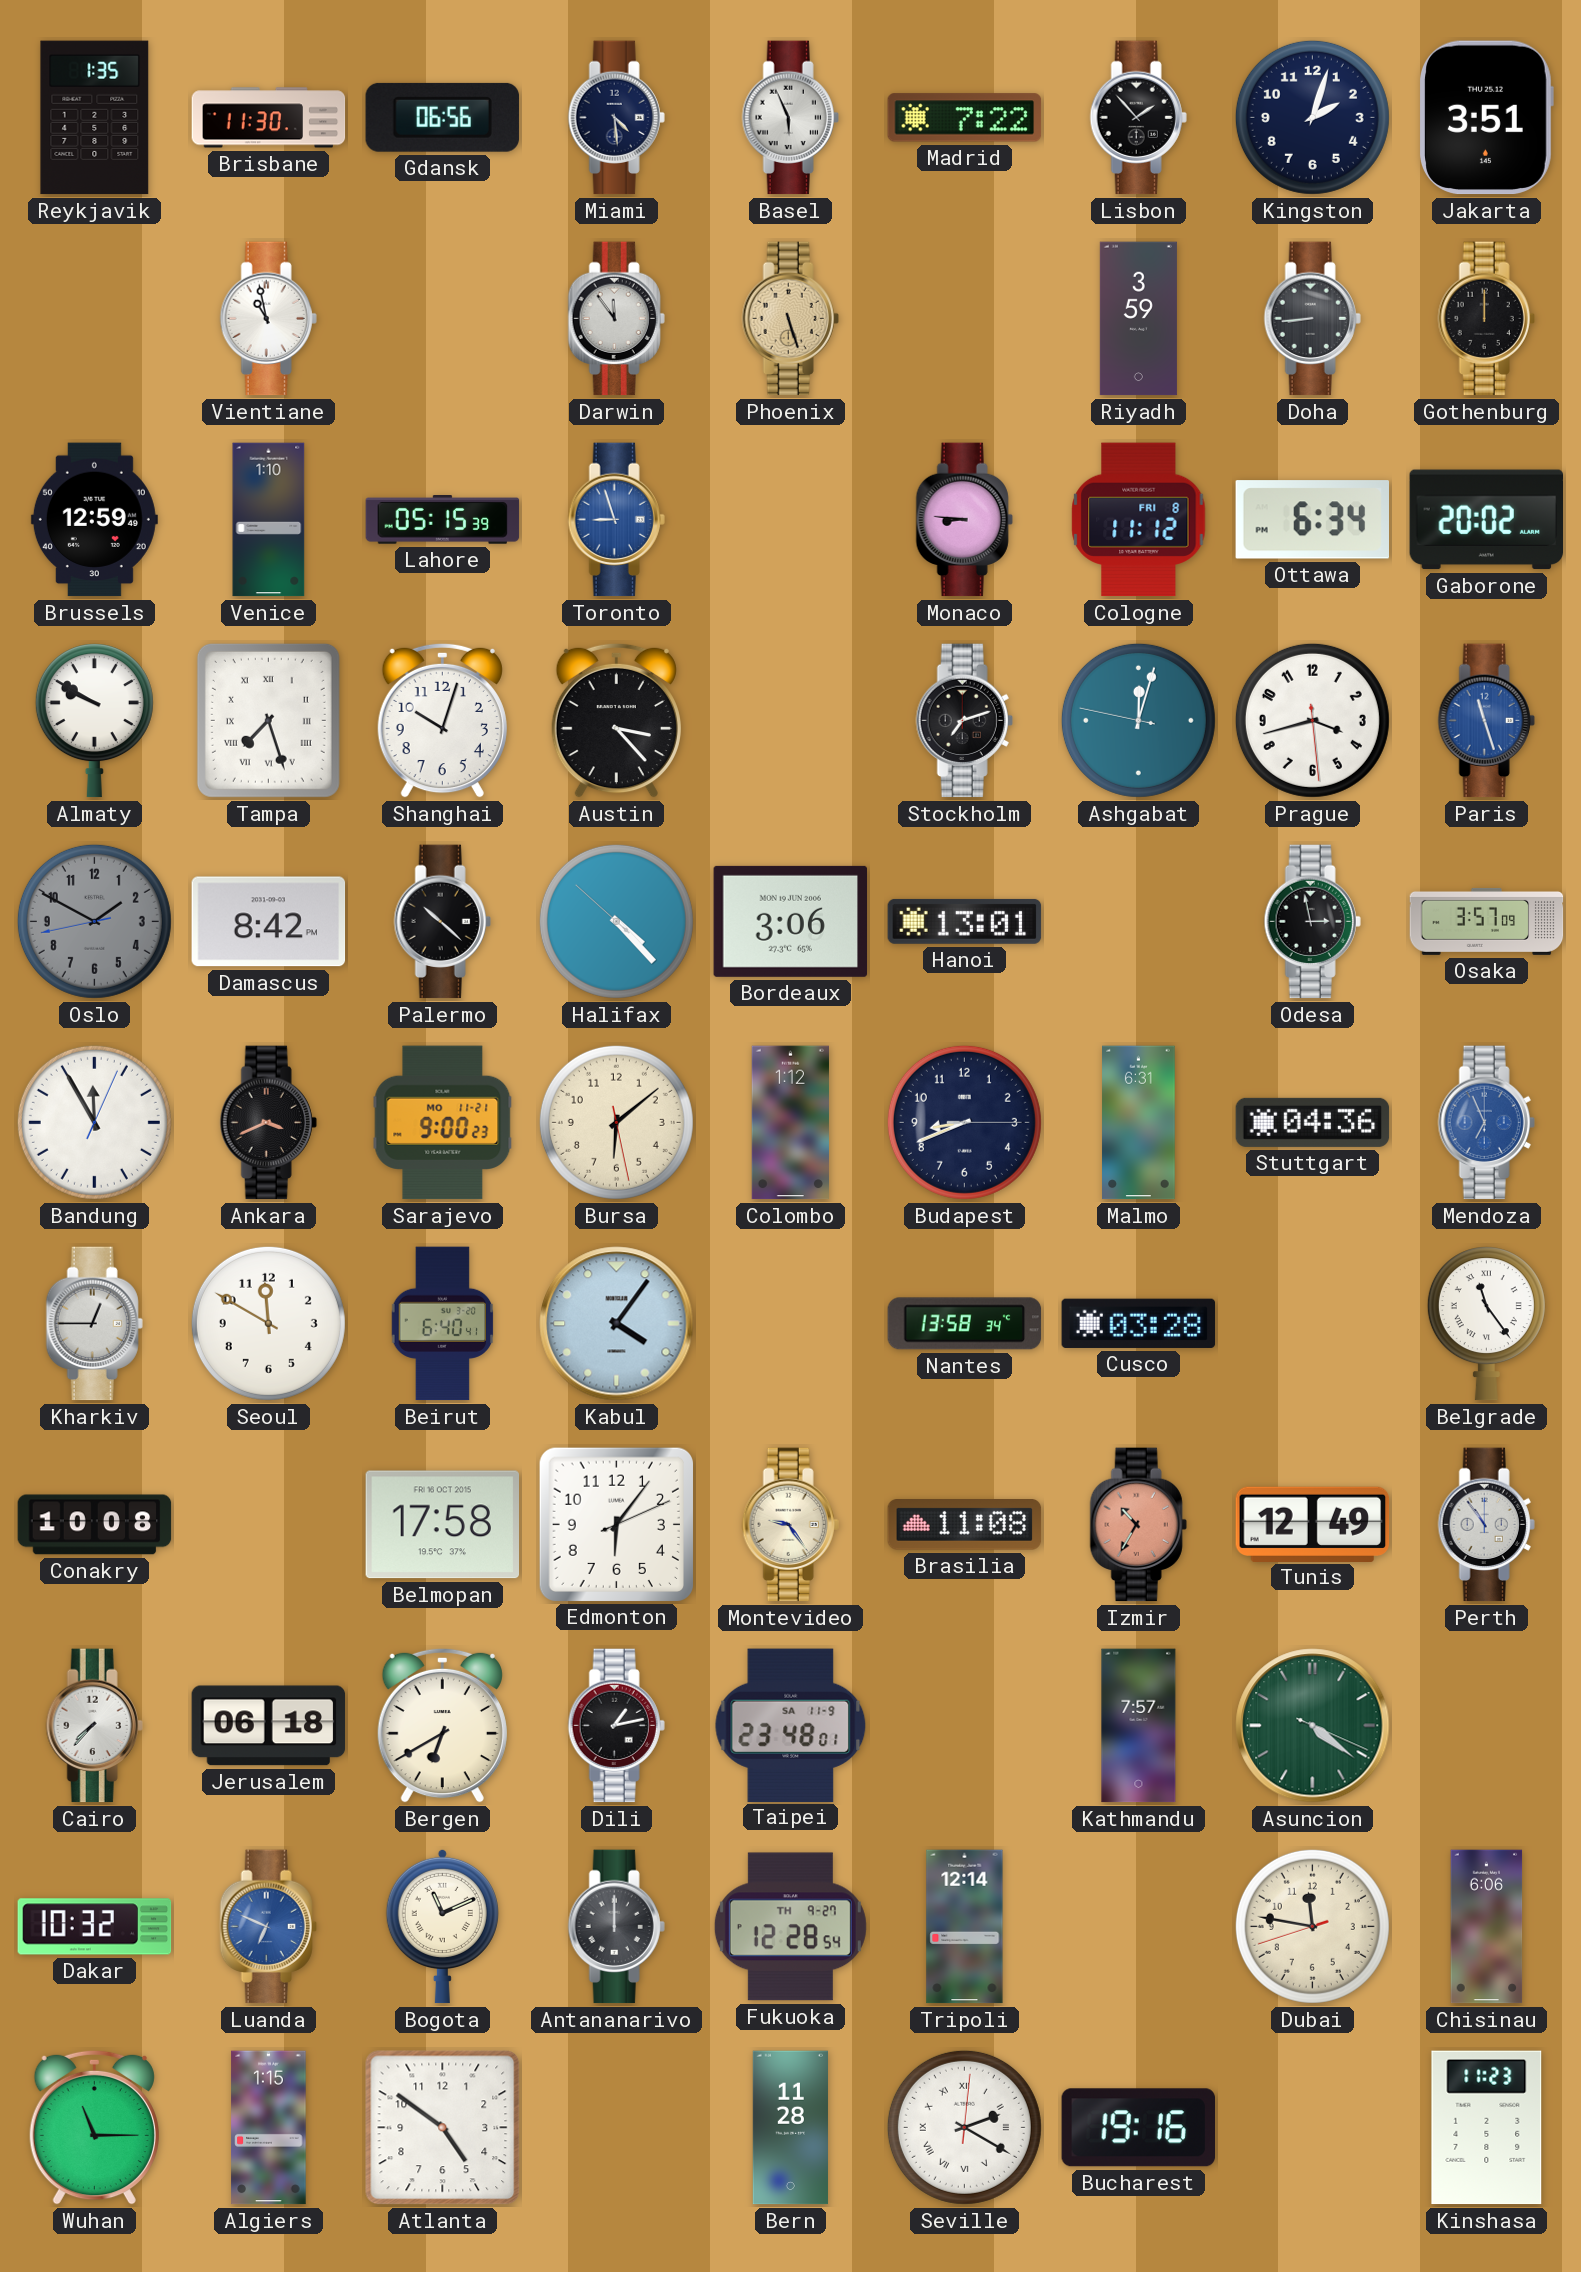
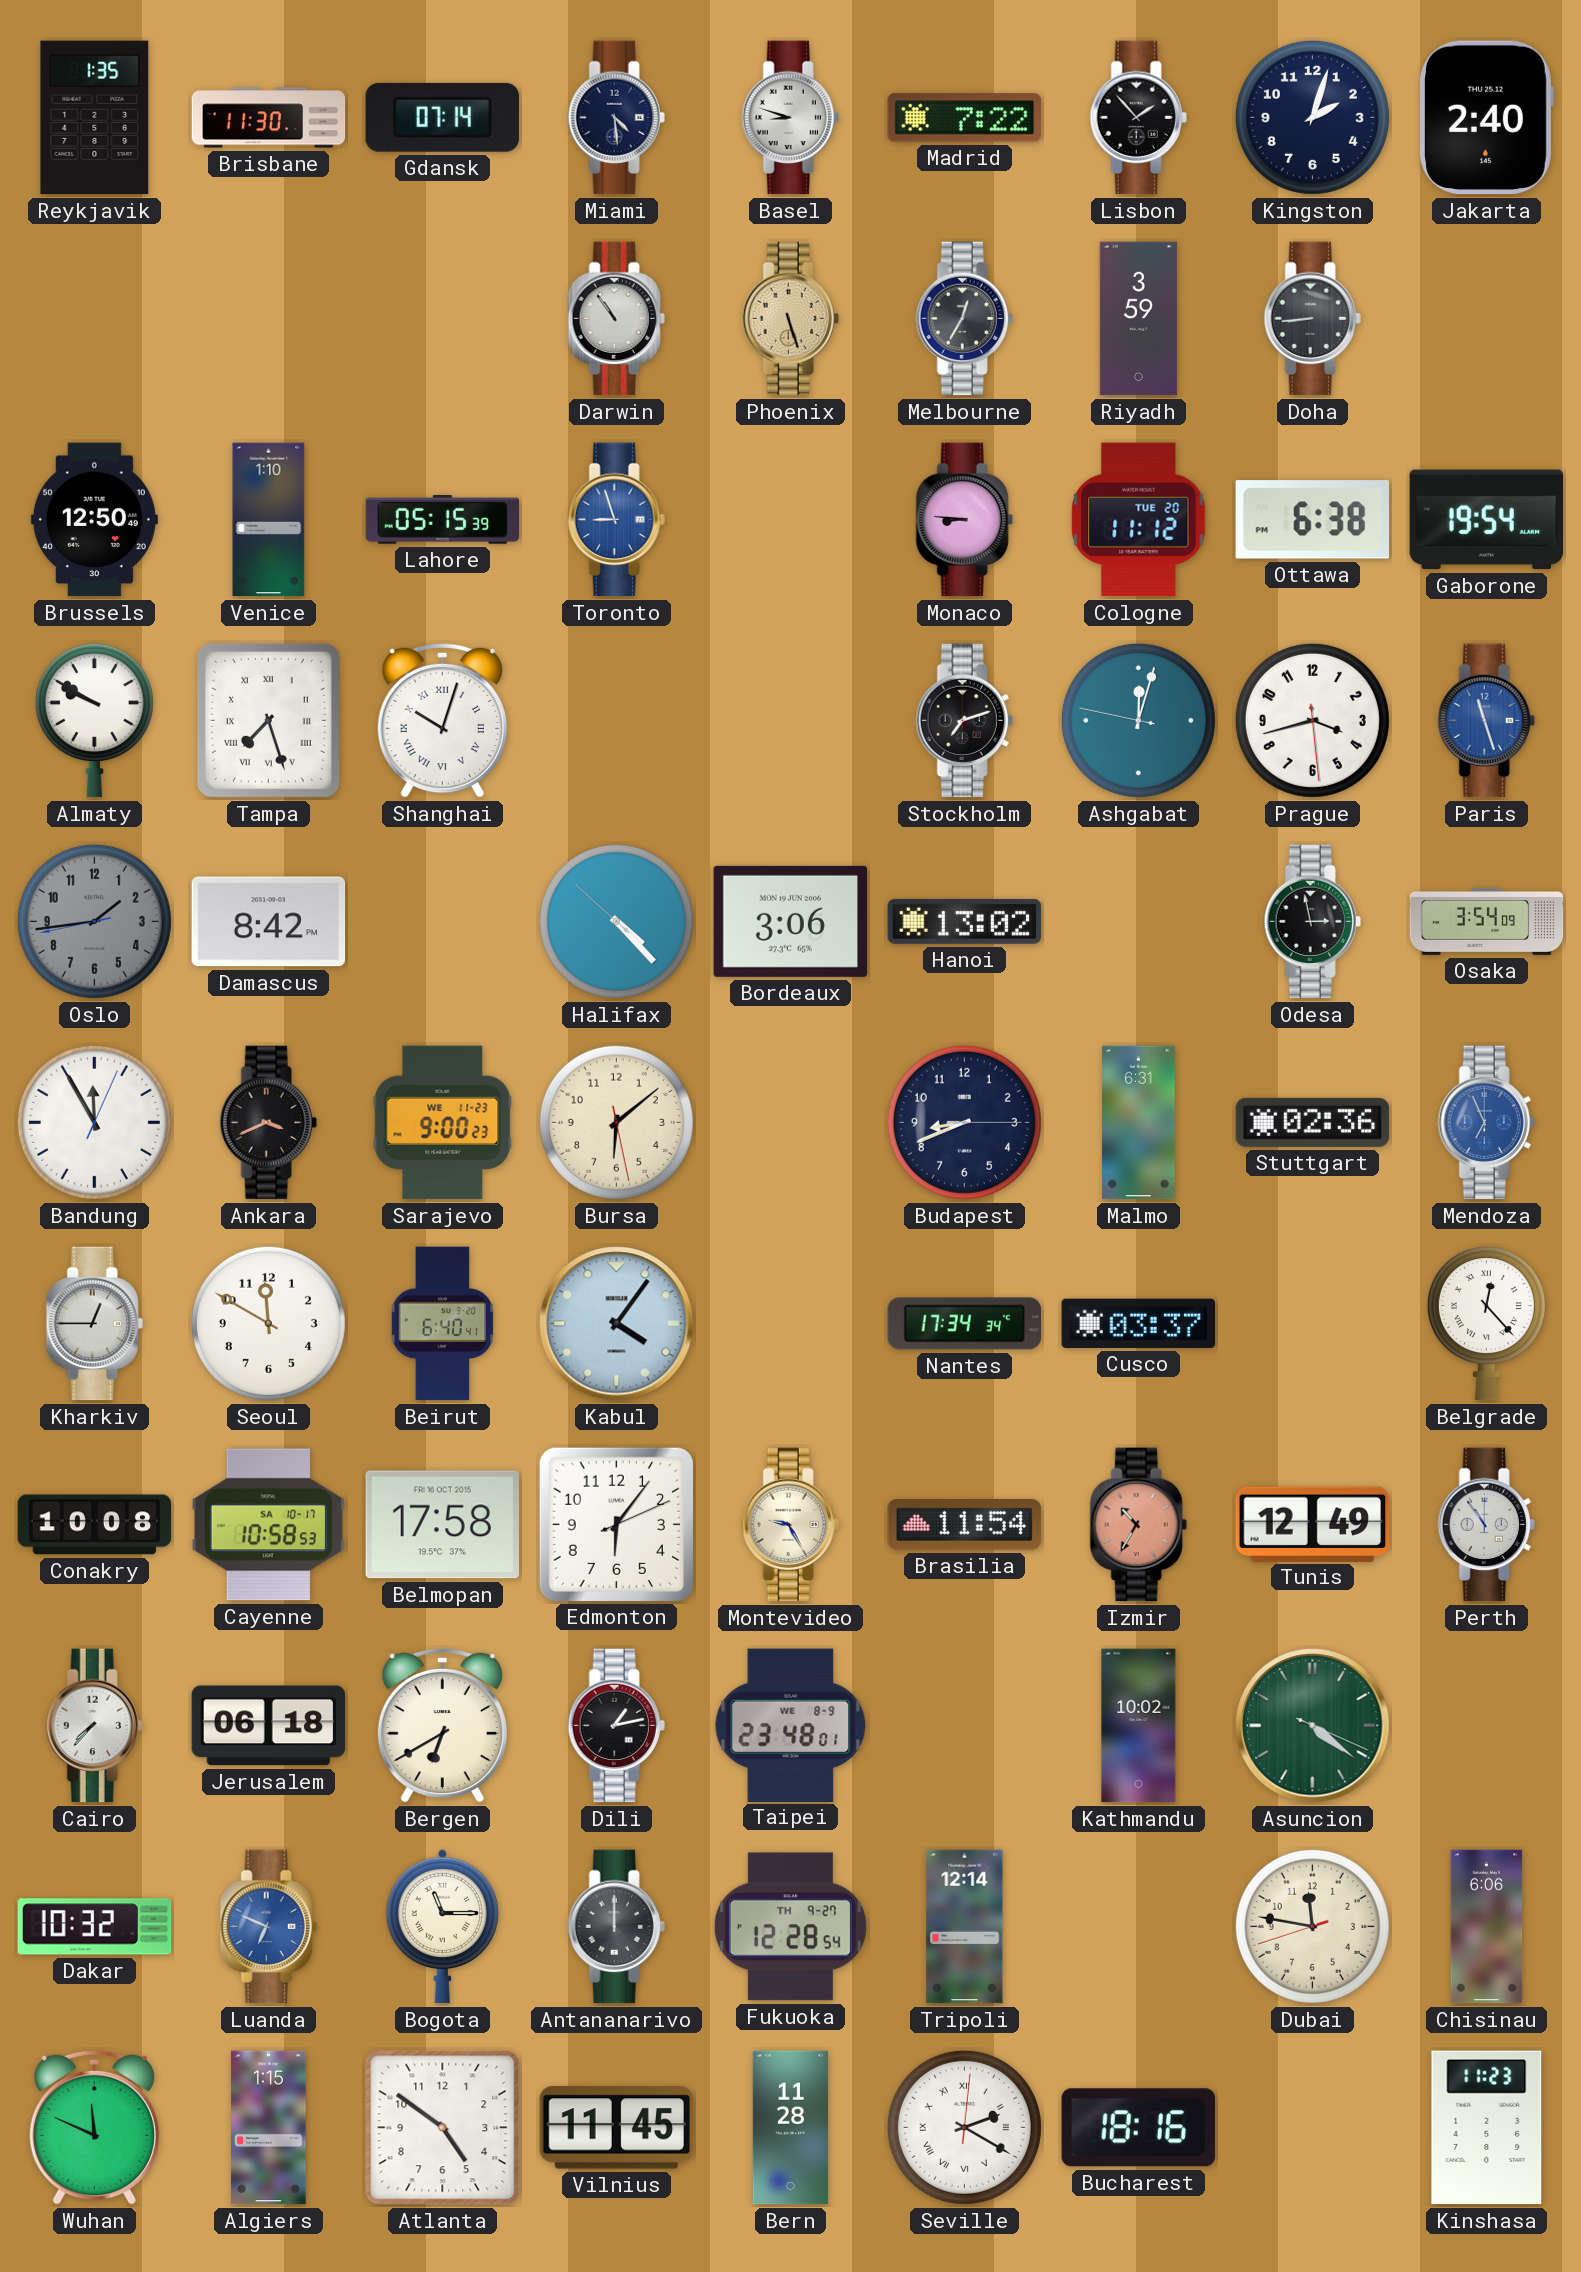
Gdansk: 06:56 -> 07:14
Basel: 5:56 -> 8:48
Jakarta: 3:51 -> 2:40
Vientiane: 10:58 -> none
Darwin: 11:54 -> 10:54
Melbourne: none -> 12:35
Gothenburg: 12:00 -> none
Brussels: 12:59 -> 12:50
Cologne date: FRI 8 -> TUE 20
Ottawa: 6:34 -> 6:38
Gaborone: 20:02 -> 19:54
Shanghai numerals: Arabic -> Roman
Austin: 3:23 -> none
Oslo: 1:49 -> 1:43
Palermo: 10:22 -> none
Hanoi: 13:01 -> 13:02
Osaka: 3:57 -> 3:54
Sarajevo date: MO 11-21 -> WE 11-23
Colombo: 1:12 -> none
Stuttgart: 04:36 -> 02:36
Nantes: 13:58 -> 17:34
Cusco: 03:28 -> 03:37
Belgrade: 11:24 -> 12:23
Cayenne: none -> 10:58
Montevideo: 9:24 -> 9:25
Brasilia: 11:08 -> 11:54
Taipei date: SA 11-9 -> WE 8-9
Kathmandu: 7:57 -> 10:02
Bogota: 11:11 -> 11:15
Wuhan: 11:15 -> 11:49
Vilnius: none -> 11:45
Bucharest: 19:16 -> 18:16
